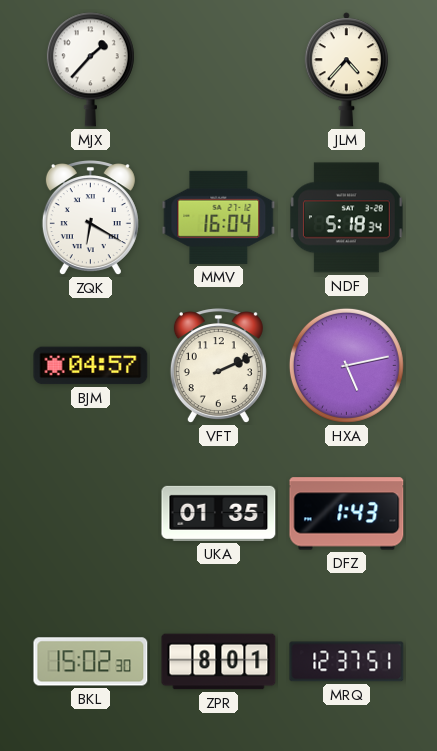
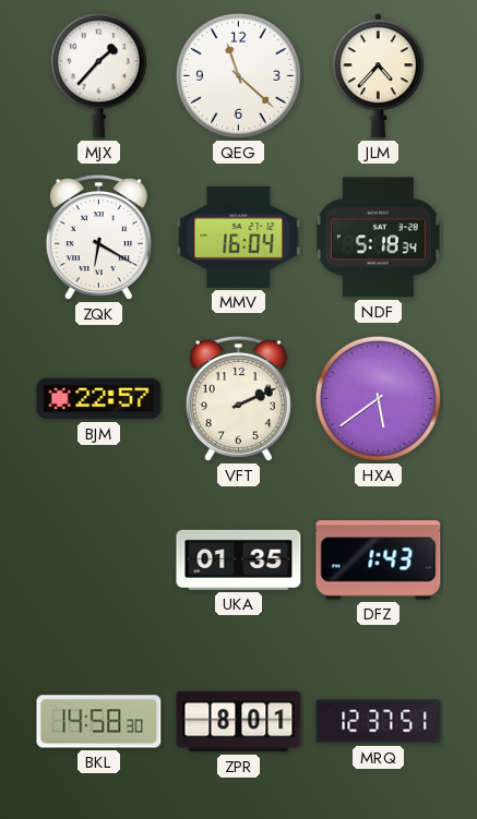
QEG: none -> 11:22
BJM: 04:57 -> 22:57
HXA: 5:13 -> 5:39
BKL: 15:02 -> 14:58
